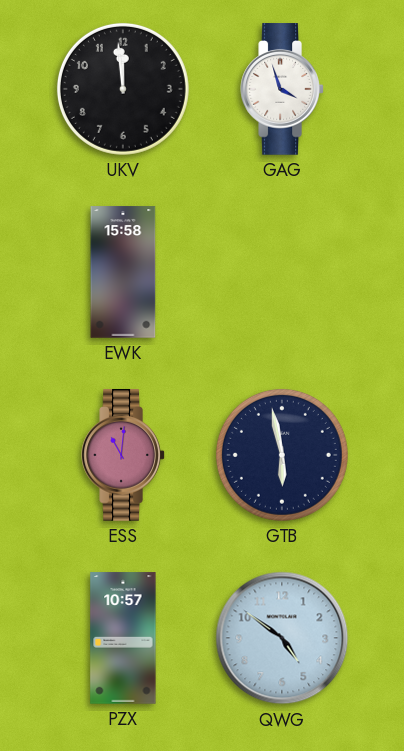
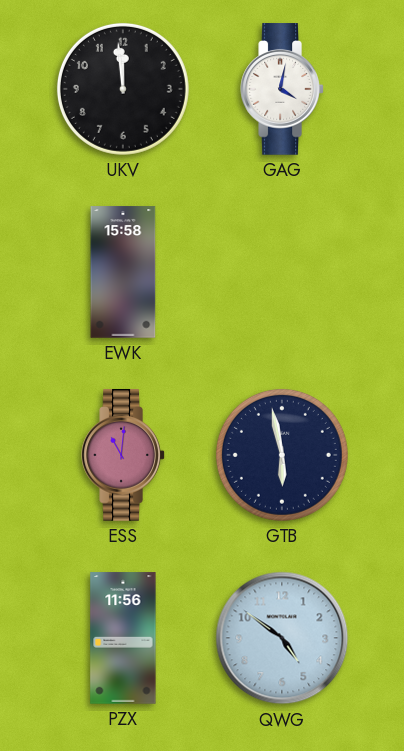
GAG: 3:57 -> 4:02
PZX: 10:57 -> 11:56
